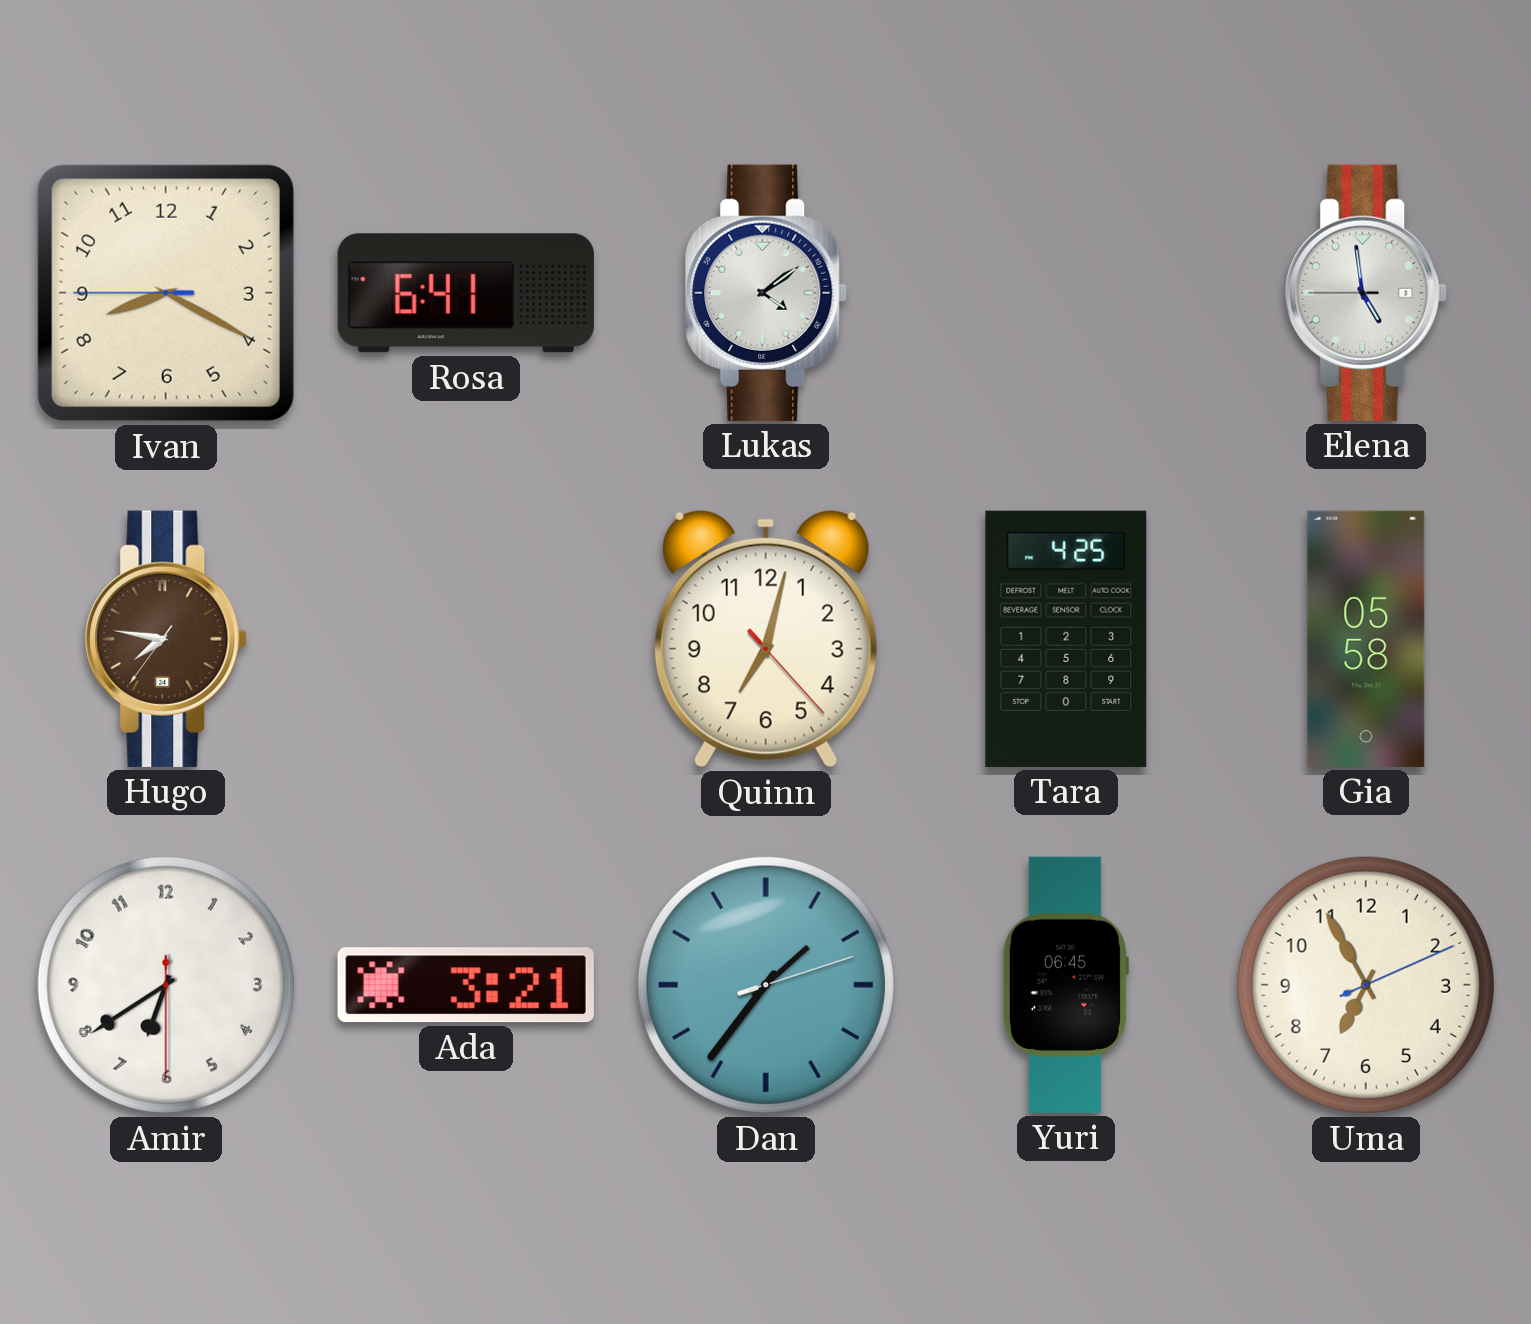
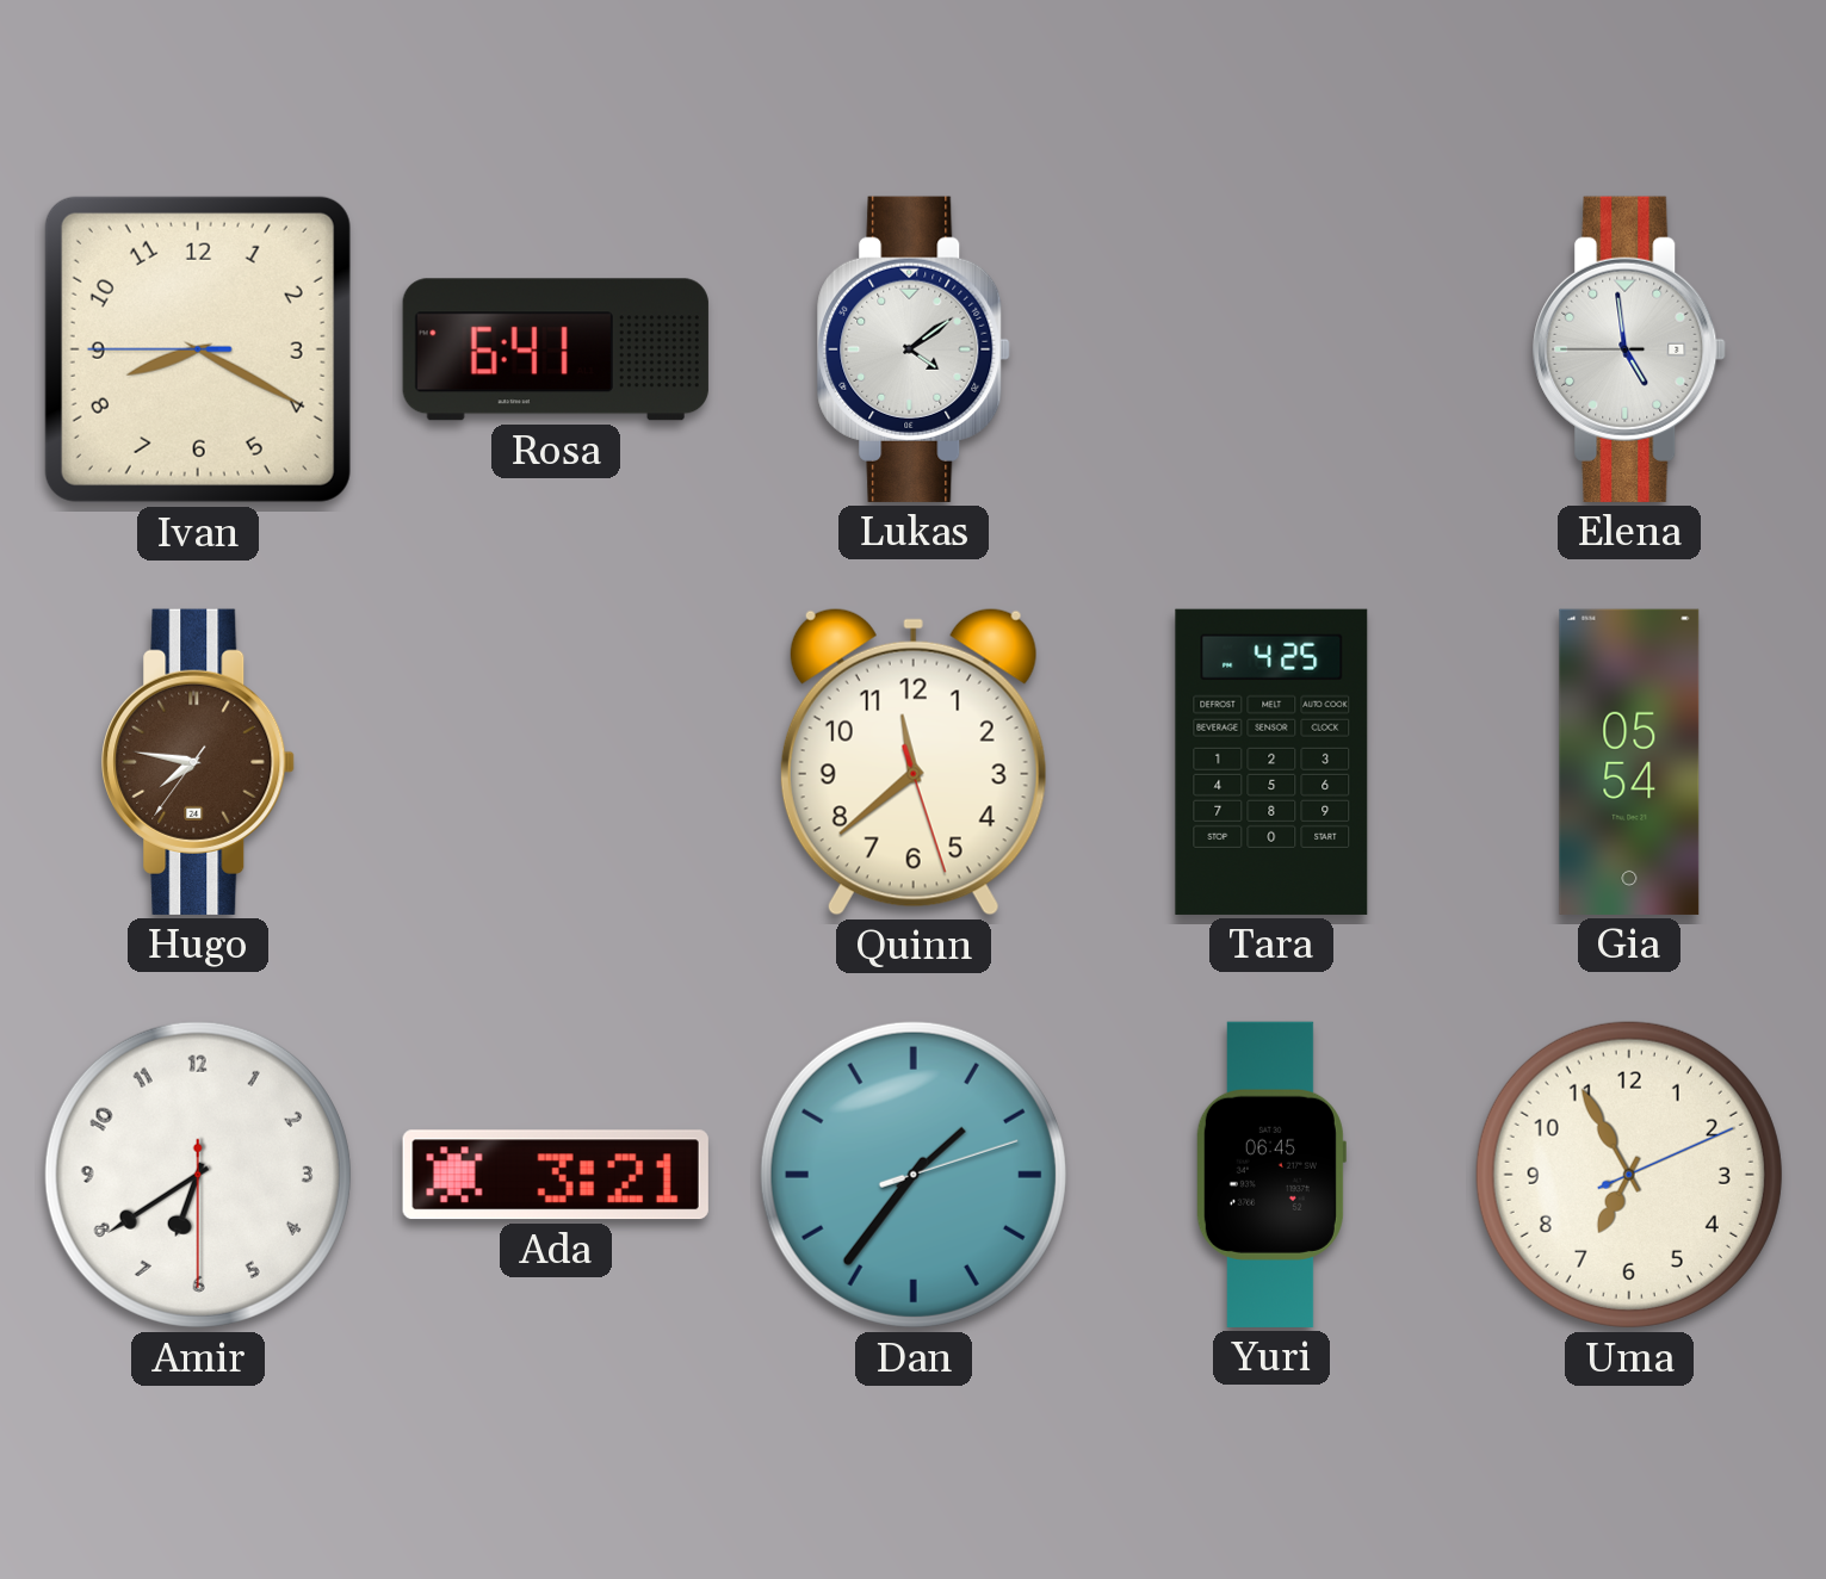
Quinn: 7:02 -> 11:38
Gia: 05:58 -> 05:54
